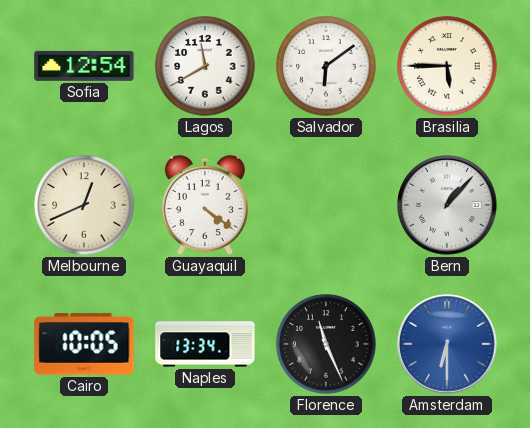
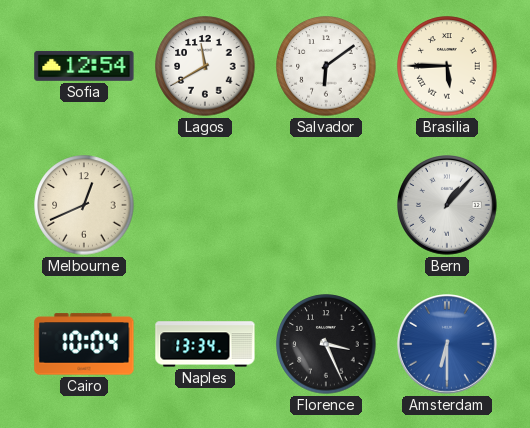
Guayaquil: 4:21 -> none
Cairo: 10:05 -> 10:04
Florence: 11:26 -> 3:26
